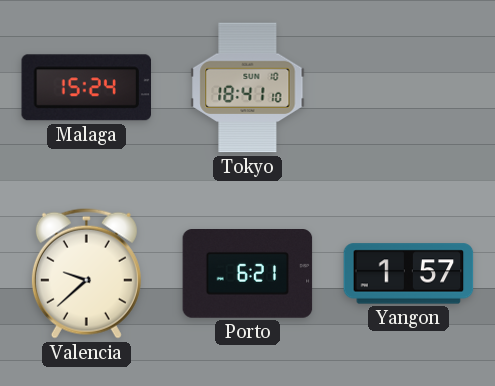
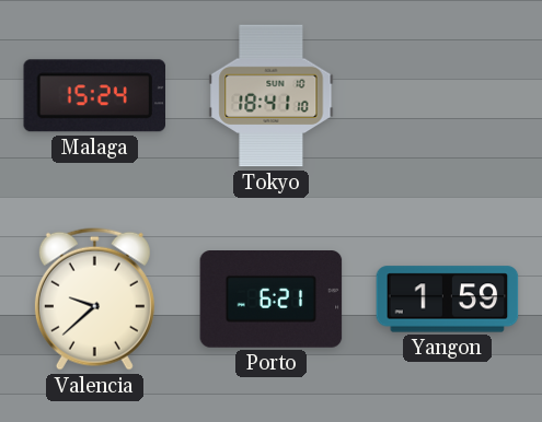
Yangon: 1:57 -> 1:59
